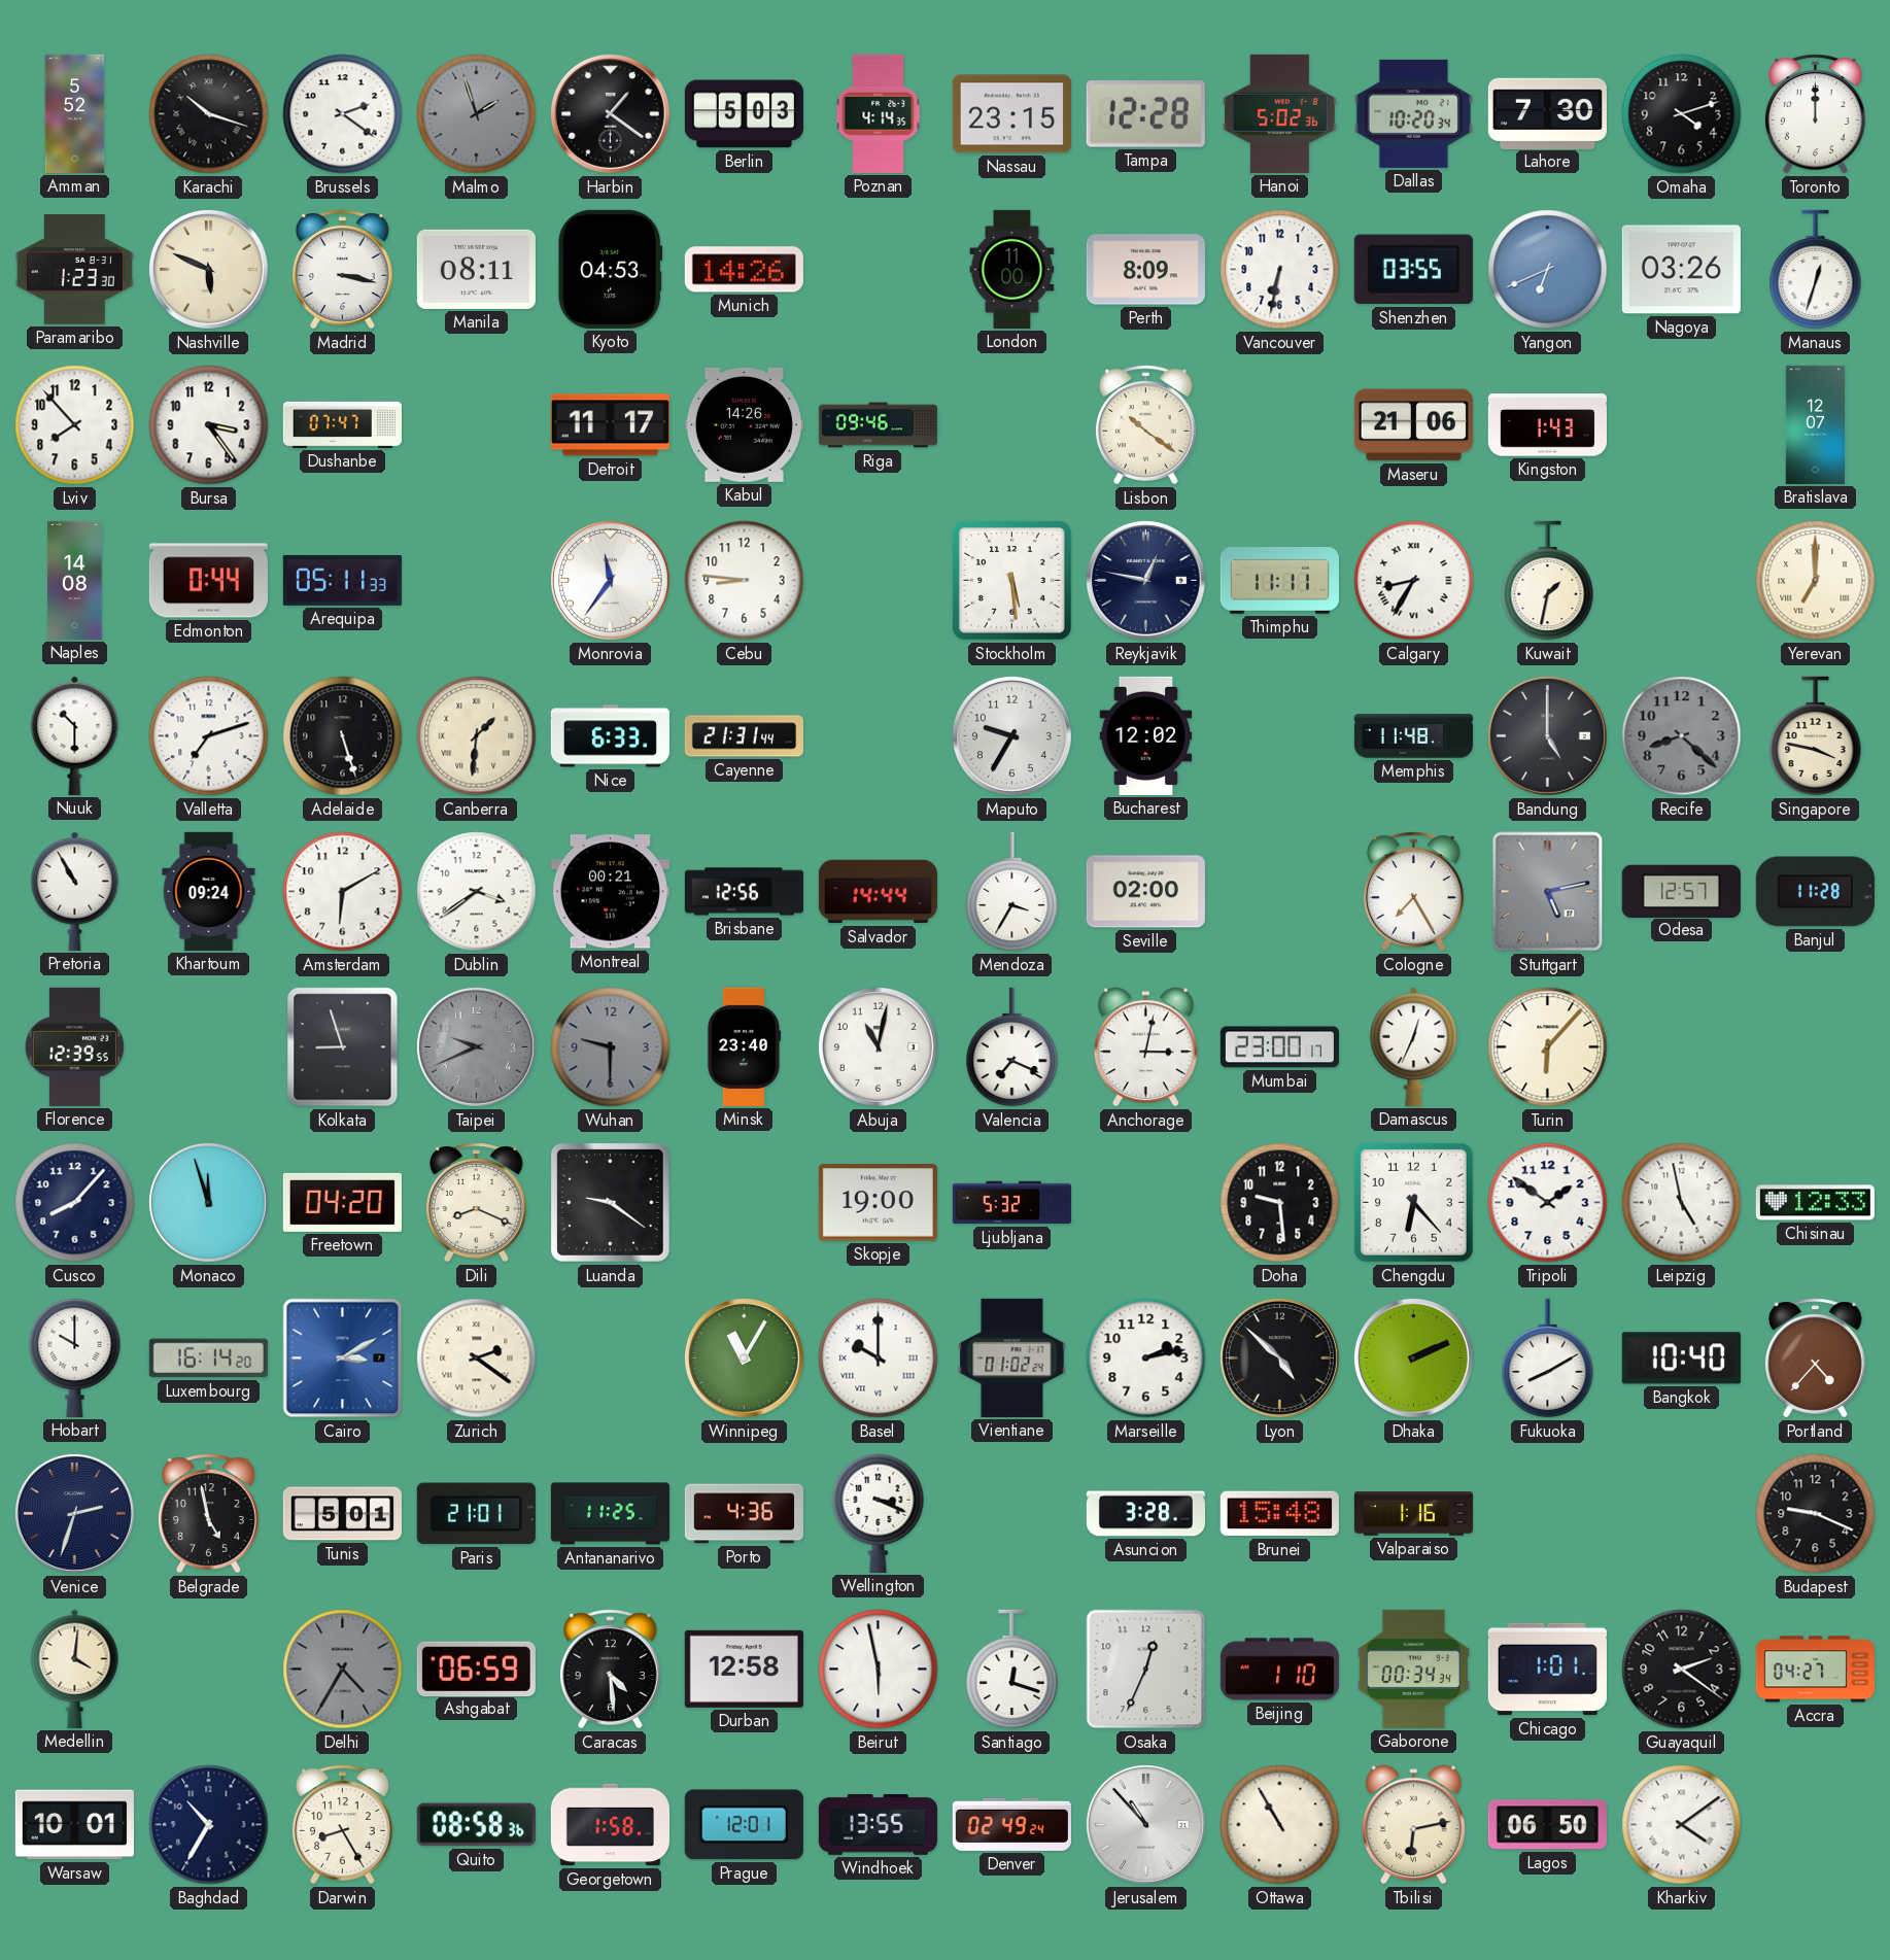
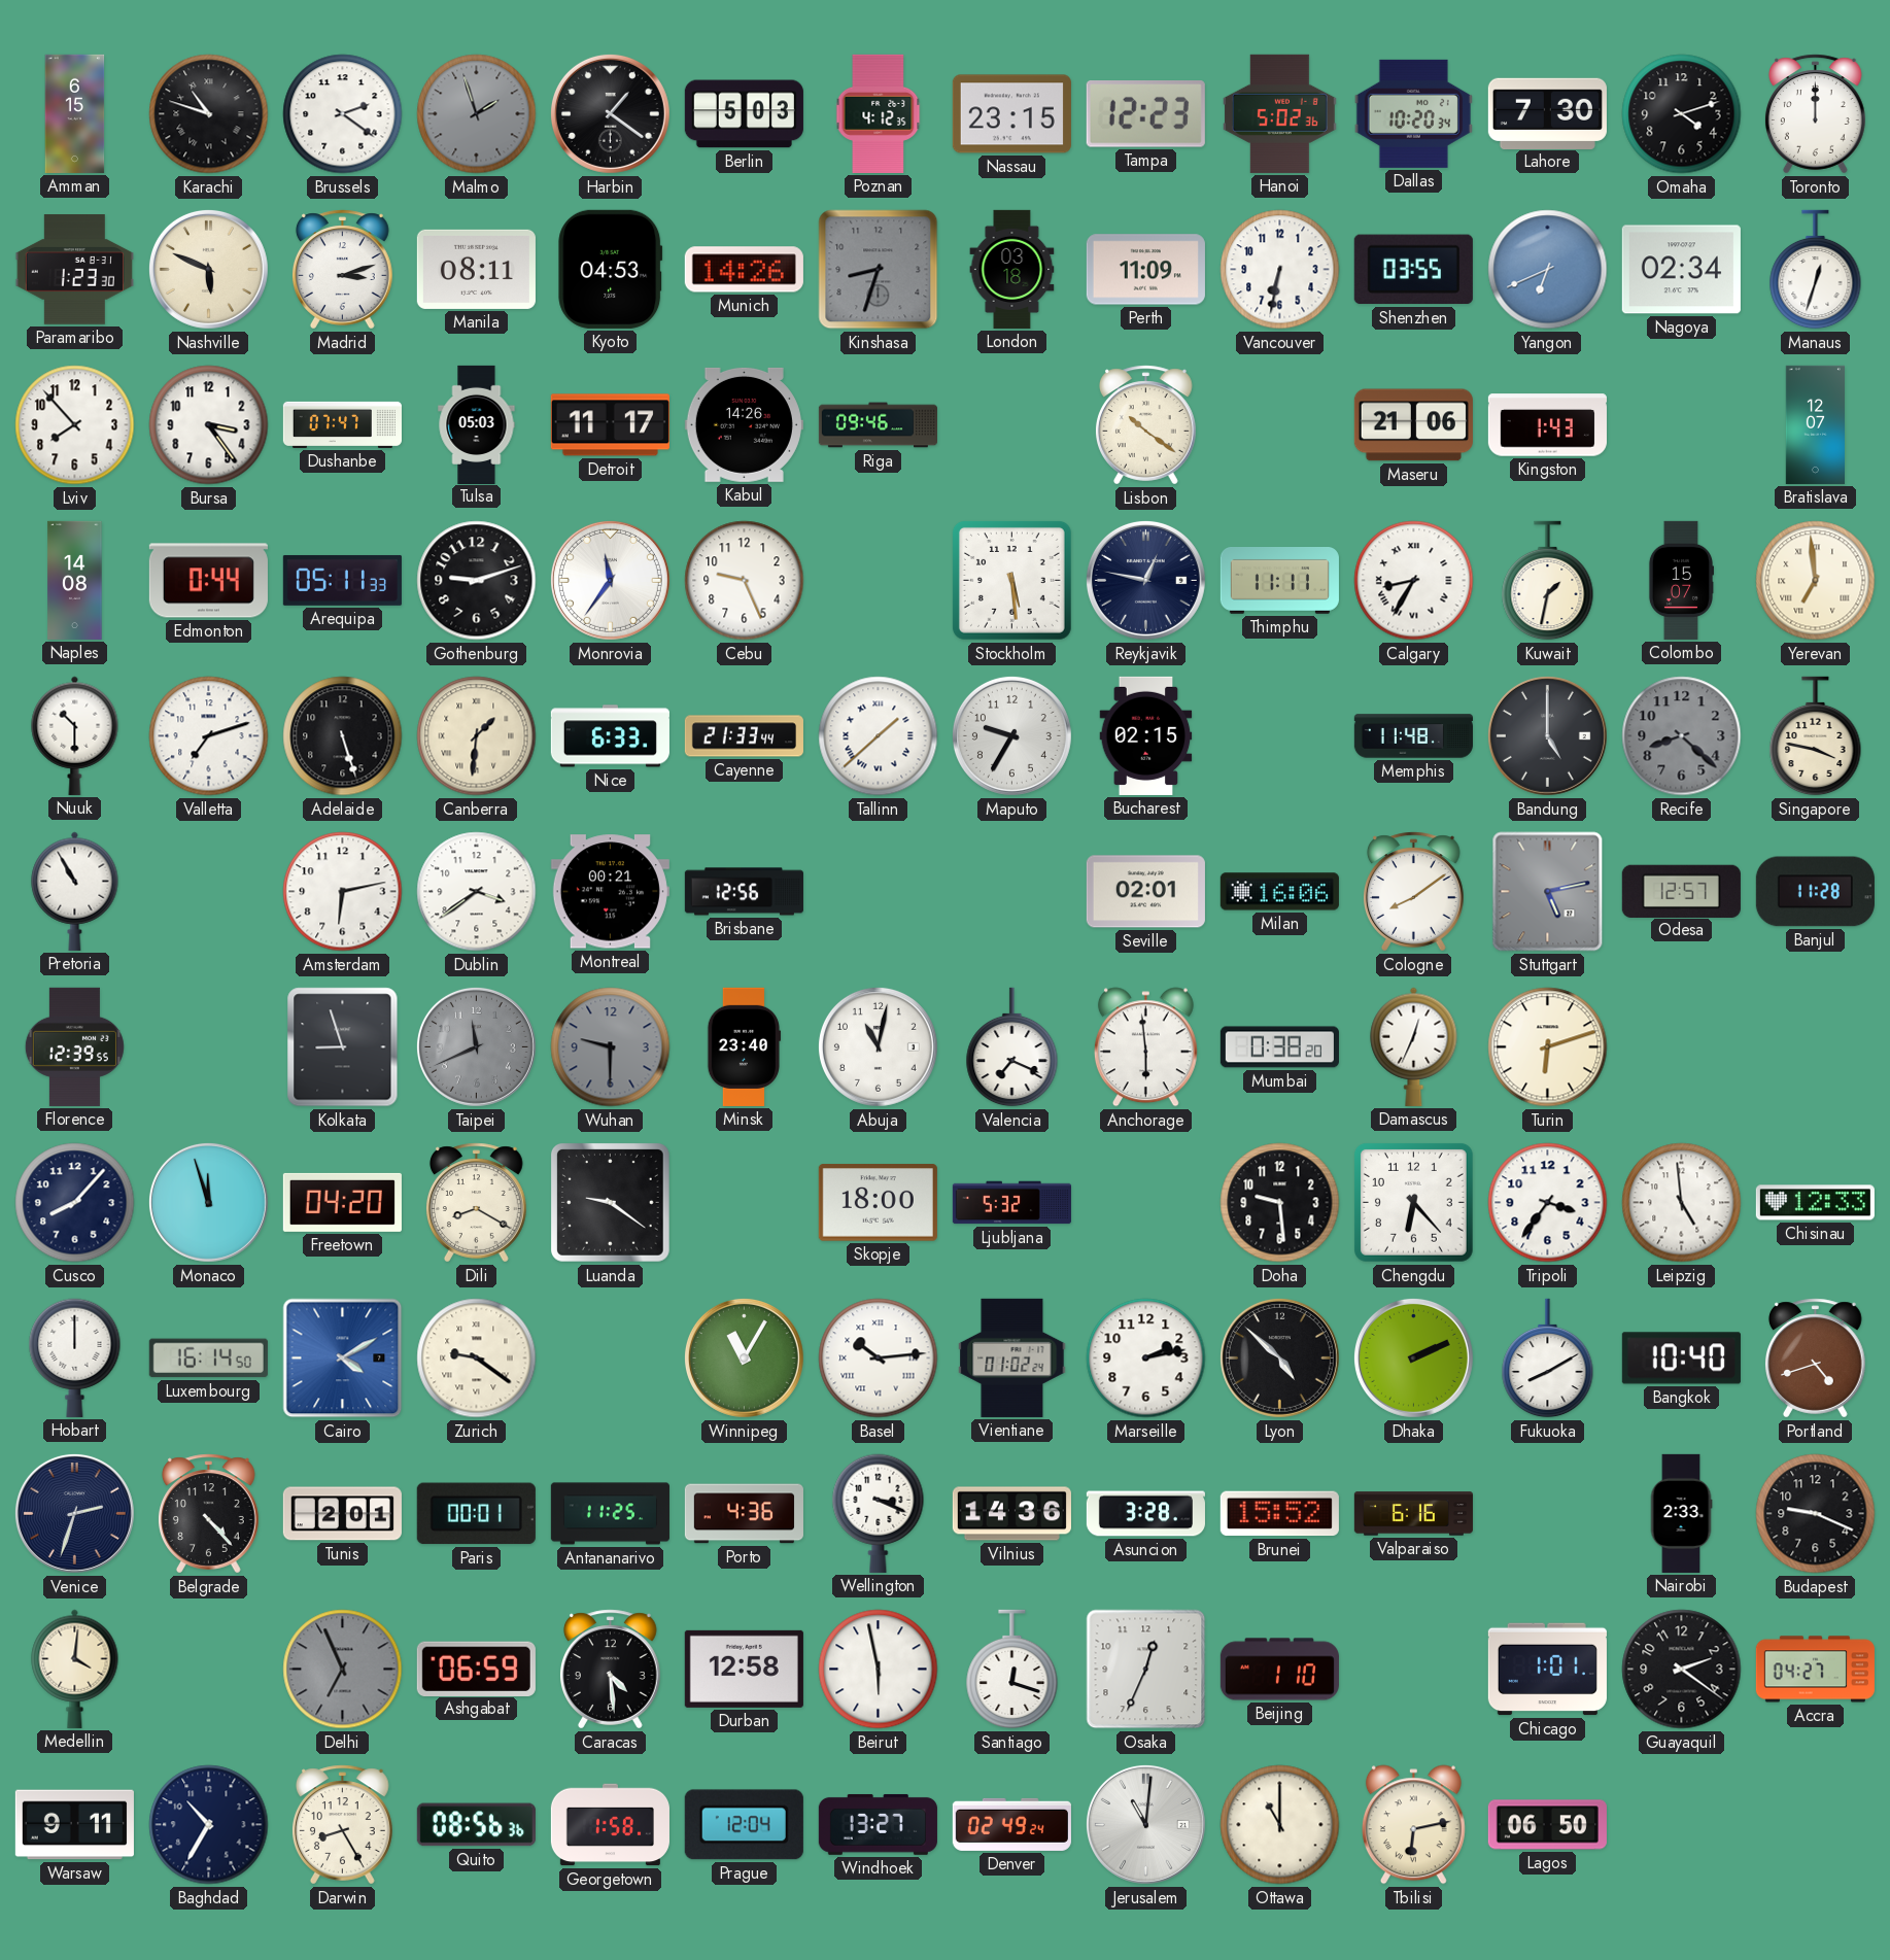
Amman: 5:52 -> 6:15
Karachi: 10:18 -> 10:48
Poznan: 4:14 -> 4:12
Tampa: 12:28 -> 12:23
Madrid: 3:17 -> 3:12
Kinshasa: none -> 8:33
London: 11:00 -> 03:18
Perth: 8:09 -> 11:09
Nagoya: 03:26 -> 02:34
Tulsa: none -> 05:03
Gothenburg: none -> 9:12
Cebu: 8:46 -> 9:26
Colombo: none -> 15:07
Yerevan: 7:00 -> 6:59
Cayenne: 21:31 -> 21:33
Tallinn: none -> 1:38
Bucharest: 12:02 -> 02:15
Khartoum: 09:24 -> none
Amsterdam: 6:10 -> 6:13
Salvador: 14:44 -> none
Mendoza: 3:35 -> none
Seville: 02:00 -> 02:01
Milan: none -> 16:06
Cologne: 7:25 -> 8:09
Taipei: 9:41 -> 11:41
Anchorage: 3:02 -> 5:59
Mumbai: 23:00 -> 0:38
Turin: 6:07 -> 6:12
Dili: 8:19 -> 8:20
Skopje: 19:00 -> 18:00
Tripoli: 1:51 -> 3:36
Leipzig: 4:58 -> 4:59
Hobart: 10:00 -> 12:00
Luxembourg: 16:14:20 -> 16:14:50
Cairo: 3:10 -> 4:10
Zurich: 2:21 -> 9:21
Basel: 10:00 -> 10:14
Portland: 4:37 -> 4:42
Belgrade: 4:58 -> 4:23
Tunis: 5:01 -> 2:01
Paris: 21:01 -> 00:01
Vilnius: none -> 14:36
Brunei: 15:48 -> 15:52
Valparaiso: 1:16 -> 6:16
Nairobi: none -> 2:33
Delhi: 4:35 -> 6:56
Gaborone: 00:34 -> none
Warsaw: 10:01 -> 9:11
Quito: 08:58 -> 08:56
Prague: 12:01 -> 12:04
Windhoek: 13:55 -> 13:27
Jerusalem: 10:53 -> 11:01
Ottawa: 10:55 -> 11:00
Kharkiv: 4:09 -> none
